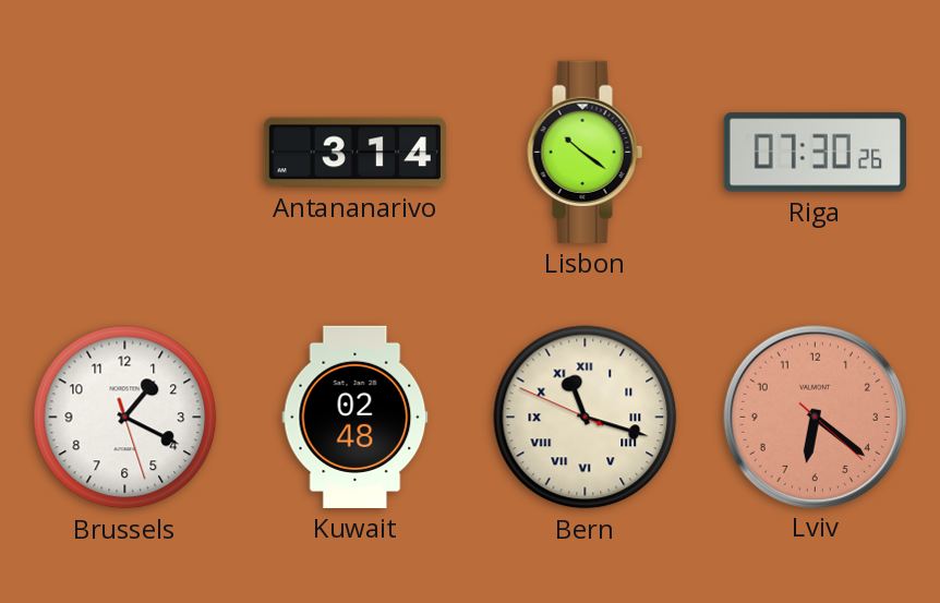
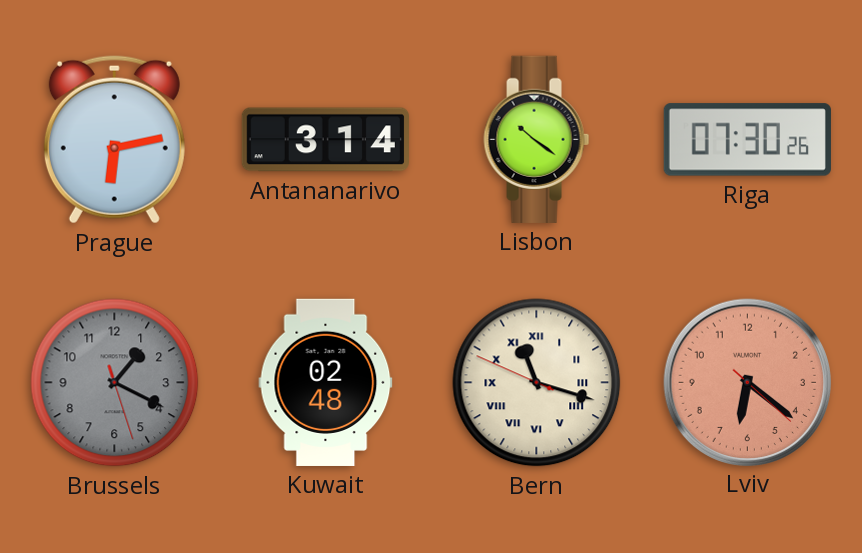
Prague: none -> 6:13
Brussels dial: white -> grey
